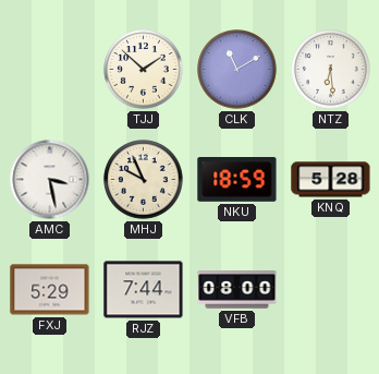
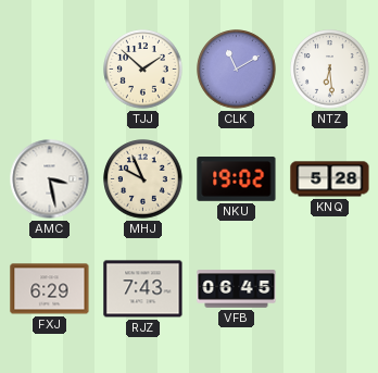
NKU: 18:59 -> 19:02
FXJ: 5:29 -> 6:29
RJZ: 7:44 -> 7:43
VFB: 08:00 -> 06:45
